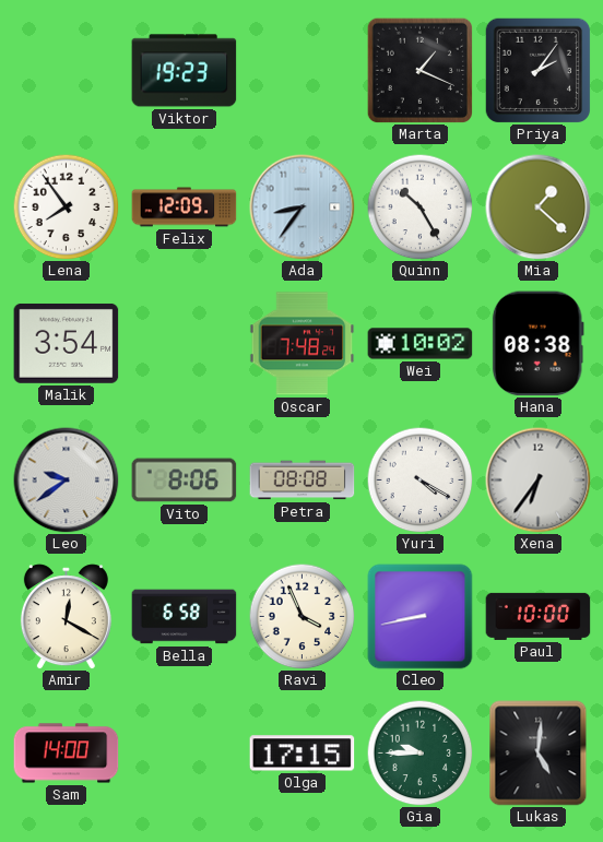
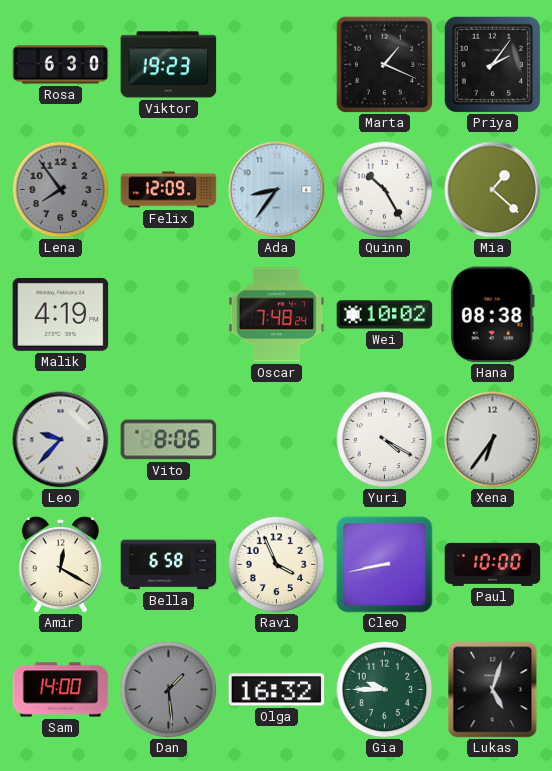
Rosa: none -> 6:30
Lena dial: white -> grey
Malik: 3:54 -> 4:19
Leo: 9:39 -> 9:37
Petra: 08:08 -> none
Dan: none -> 1:29
Olga: 17:15 -> 16:32
Lukas: 5:01 -> 5:03
